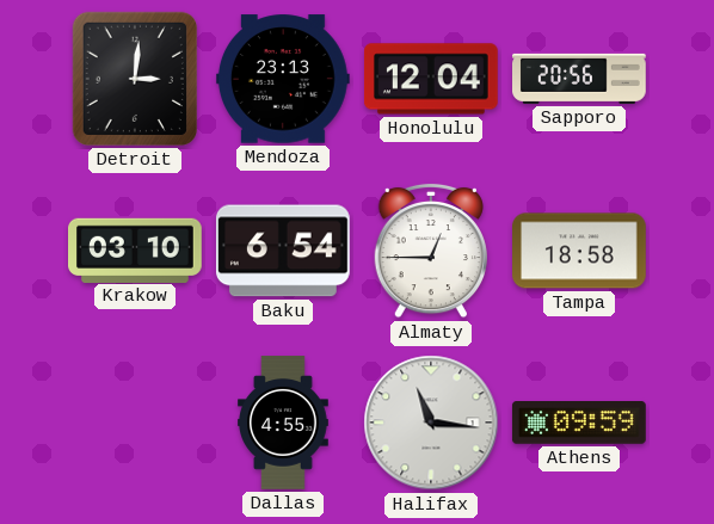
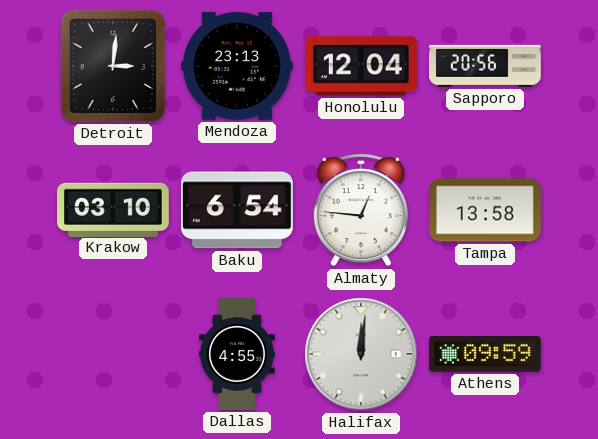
Almaty: 12:45 -> 12:46
Tampa: 18:58 -> 13:58
Halifax: 11:16 -> 12:01
